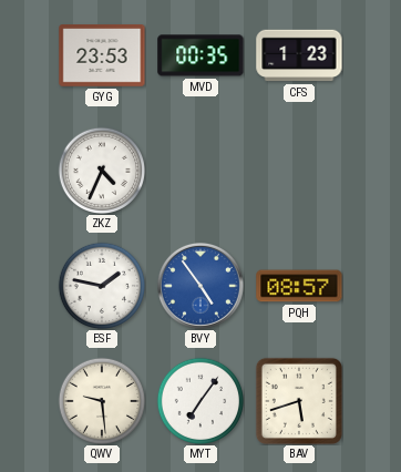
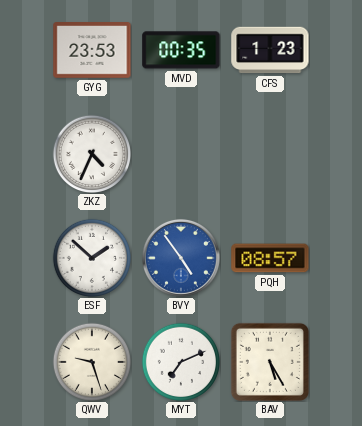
ESF: 1:47 -> 1:52
QWV: 9:29 -> 9:27
MYT: 7:06 -> 7:11
BAV: 5:42 -> 5:25
